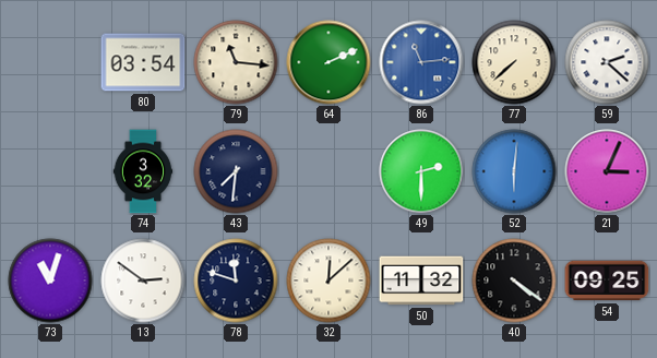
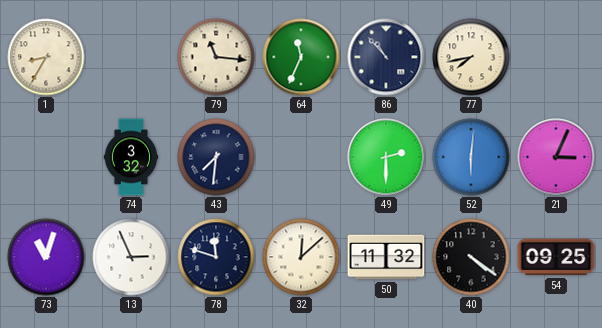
1: none -> 8:35
80: 03:54 -> none
64: 2:11 -> 11:34
86: 11:14 -> 10:53
86 dial: blue -> navy
77: 7:38 -> 7:43
59: 2:22 -> none
13: 2:51 -> 2:56
